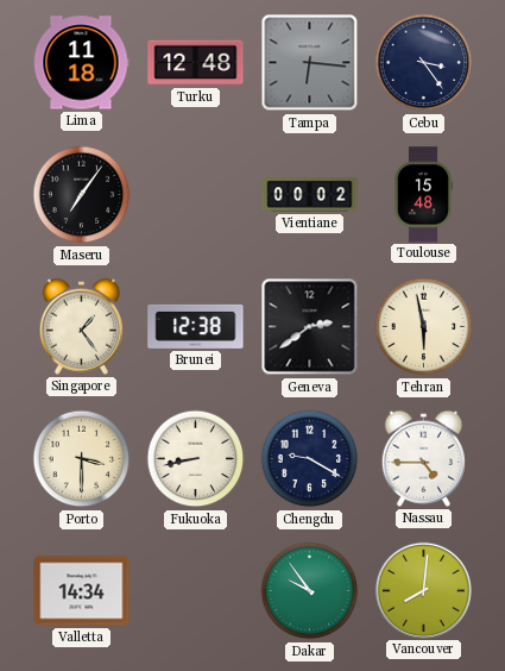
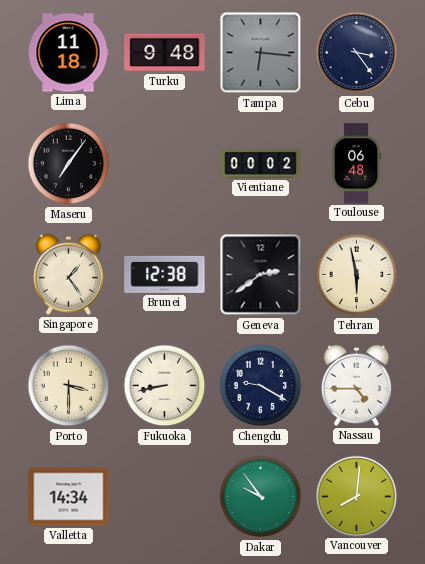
Turku: 12:48 -> 9:48
Toulouse: 15:48 -> 06:48
